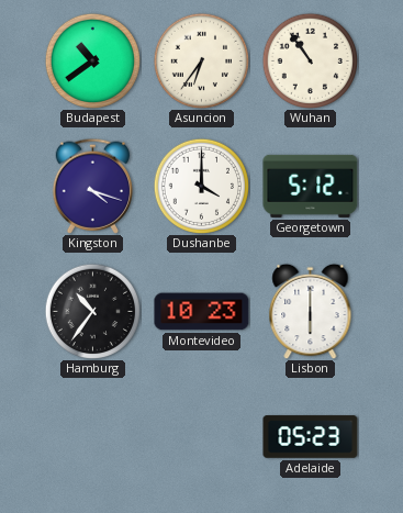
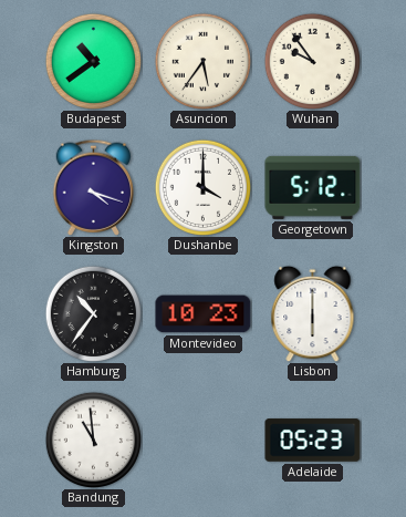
Asuncion: 6:36 -> 5:36
Wuhan: 10:54 -> 9:54
Bandung: none -> 10:59
